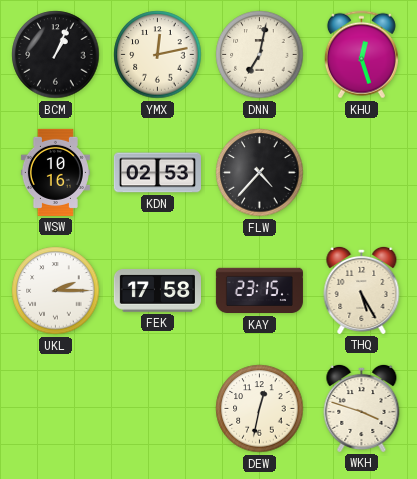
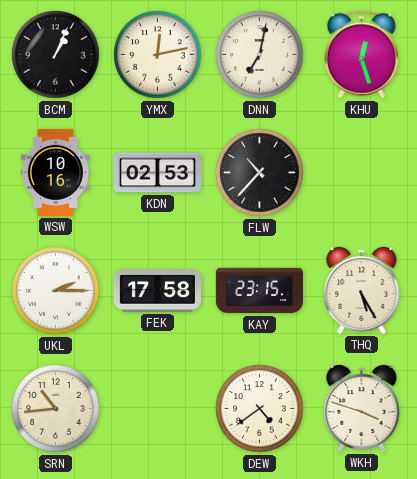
FLW: 4:37 -> 10:37
SRN: none -> 10:44
DEW: 12:32 -> 4:39
